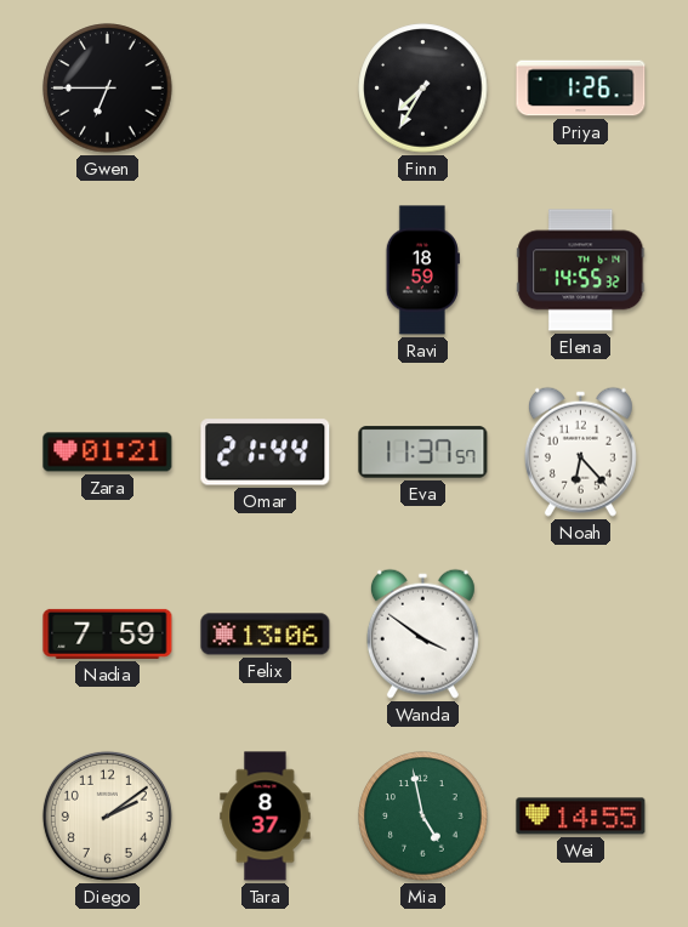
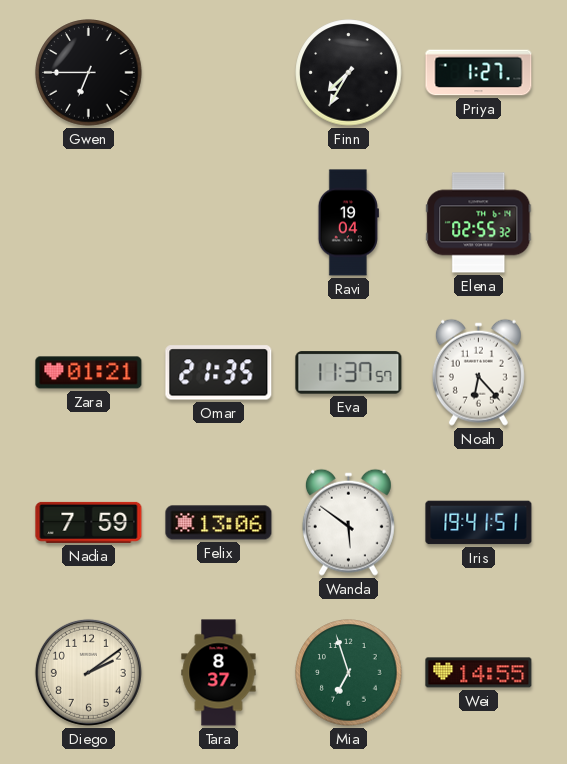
Priya: 1:26 -> 1:27
Ravi: 18:59 -> 19:04
Elena: 14:55 -> 02:55
Omar: 21:44 -> 21:35
Wanda: 3:51 -> 5:51
Iris: none -> 19:41
Mia: 4:58 -> 6:57
